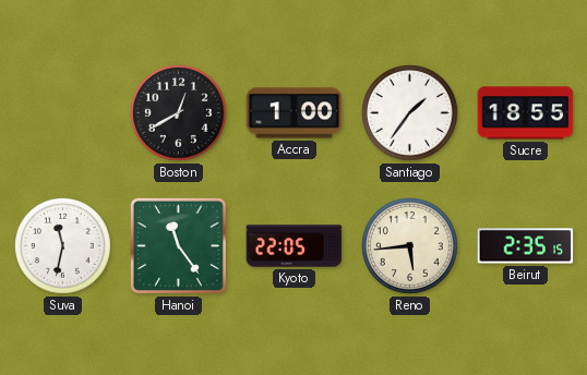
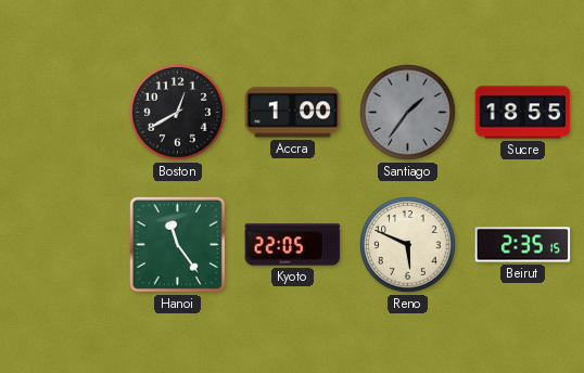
Santiago dial: white -> grey
Suva: 11:32 -> none
Reno: 5:44 -> 5:49
